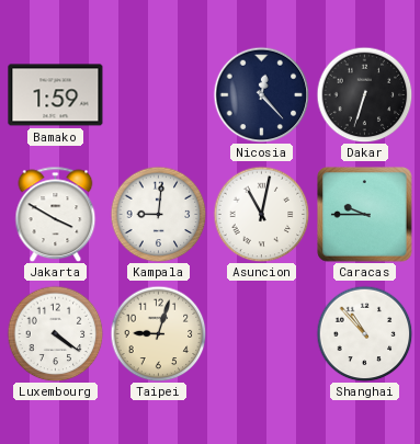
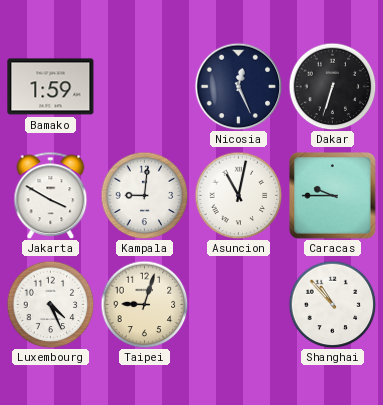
Nicosia: 12:23 -> 12:26
Luxembourg: 4:21 -> 4:26
